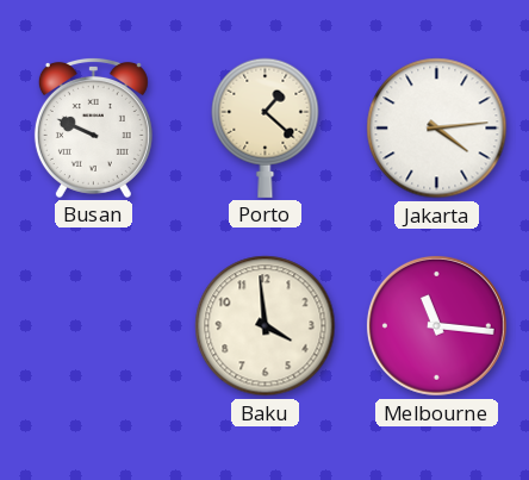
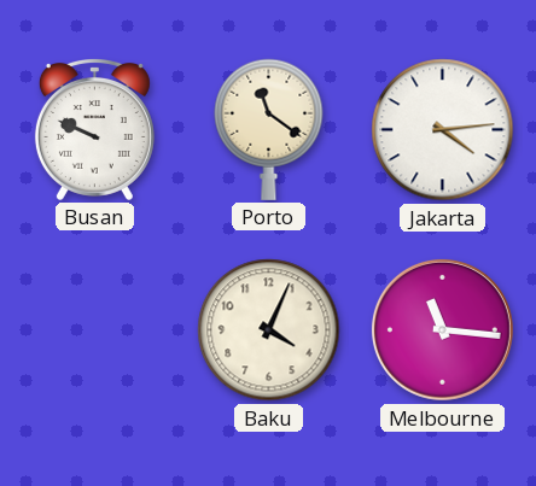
Porto: 1:22 -> 11:21
Baku: 3:59 -> 4:04
